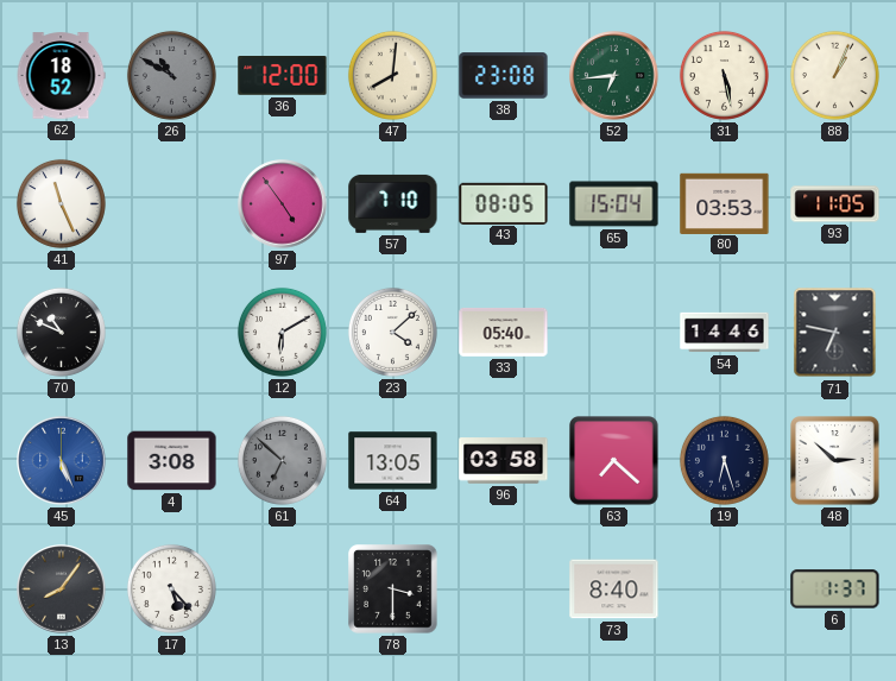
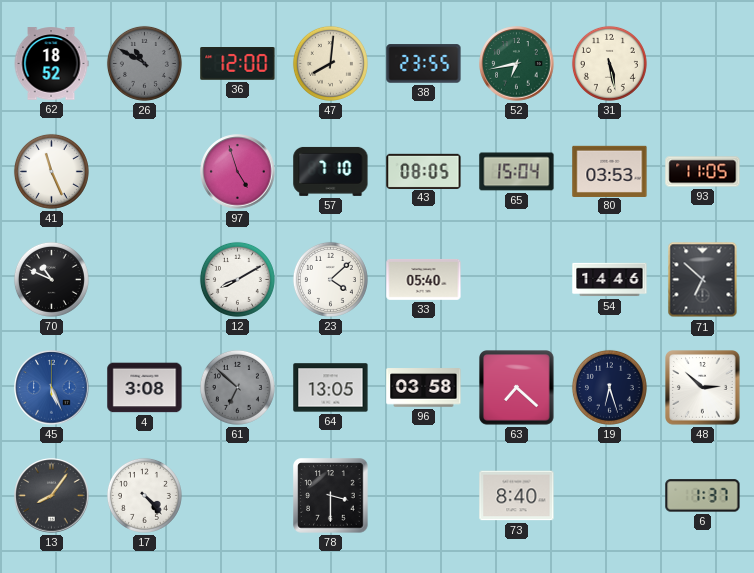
38: 23:08 -> 23:55
52: 6:44 -> 6:43
88: 1:04 -> none
97: 4:54 -> 4:57
12: 6:10 -> 8:10
71: 6:47 -> 6:52
17: 5:23 -> 4:23
